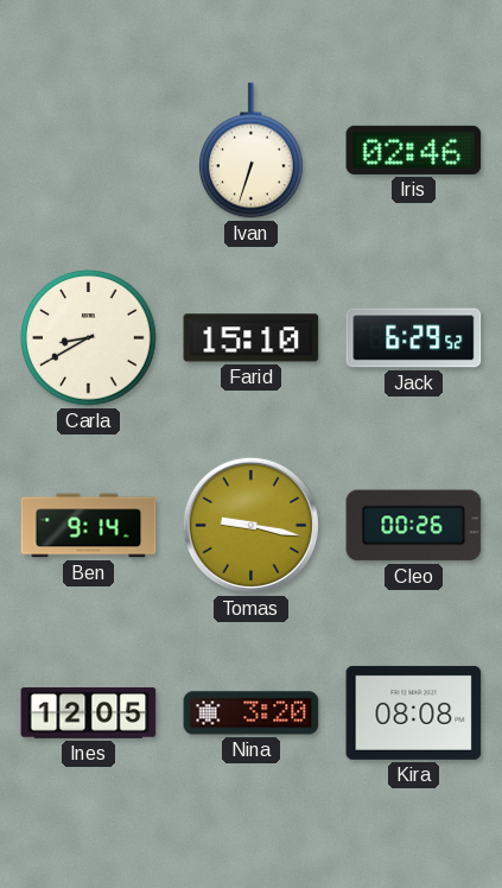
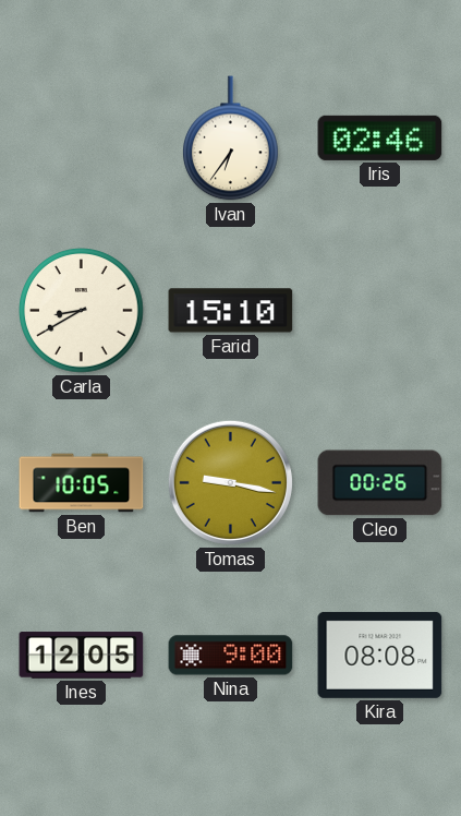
Ivan: 6:33 -> 6:36
Jack: 6:29 -> none
Ben: 9:14 -> 10:05
Nina: 3:20 -> 9:00
